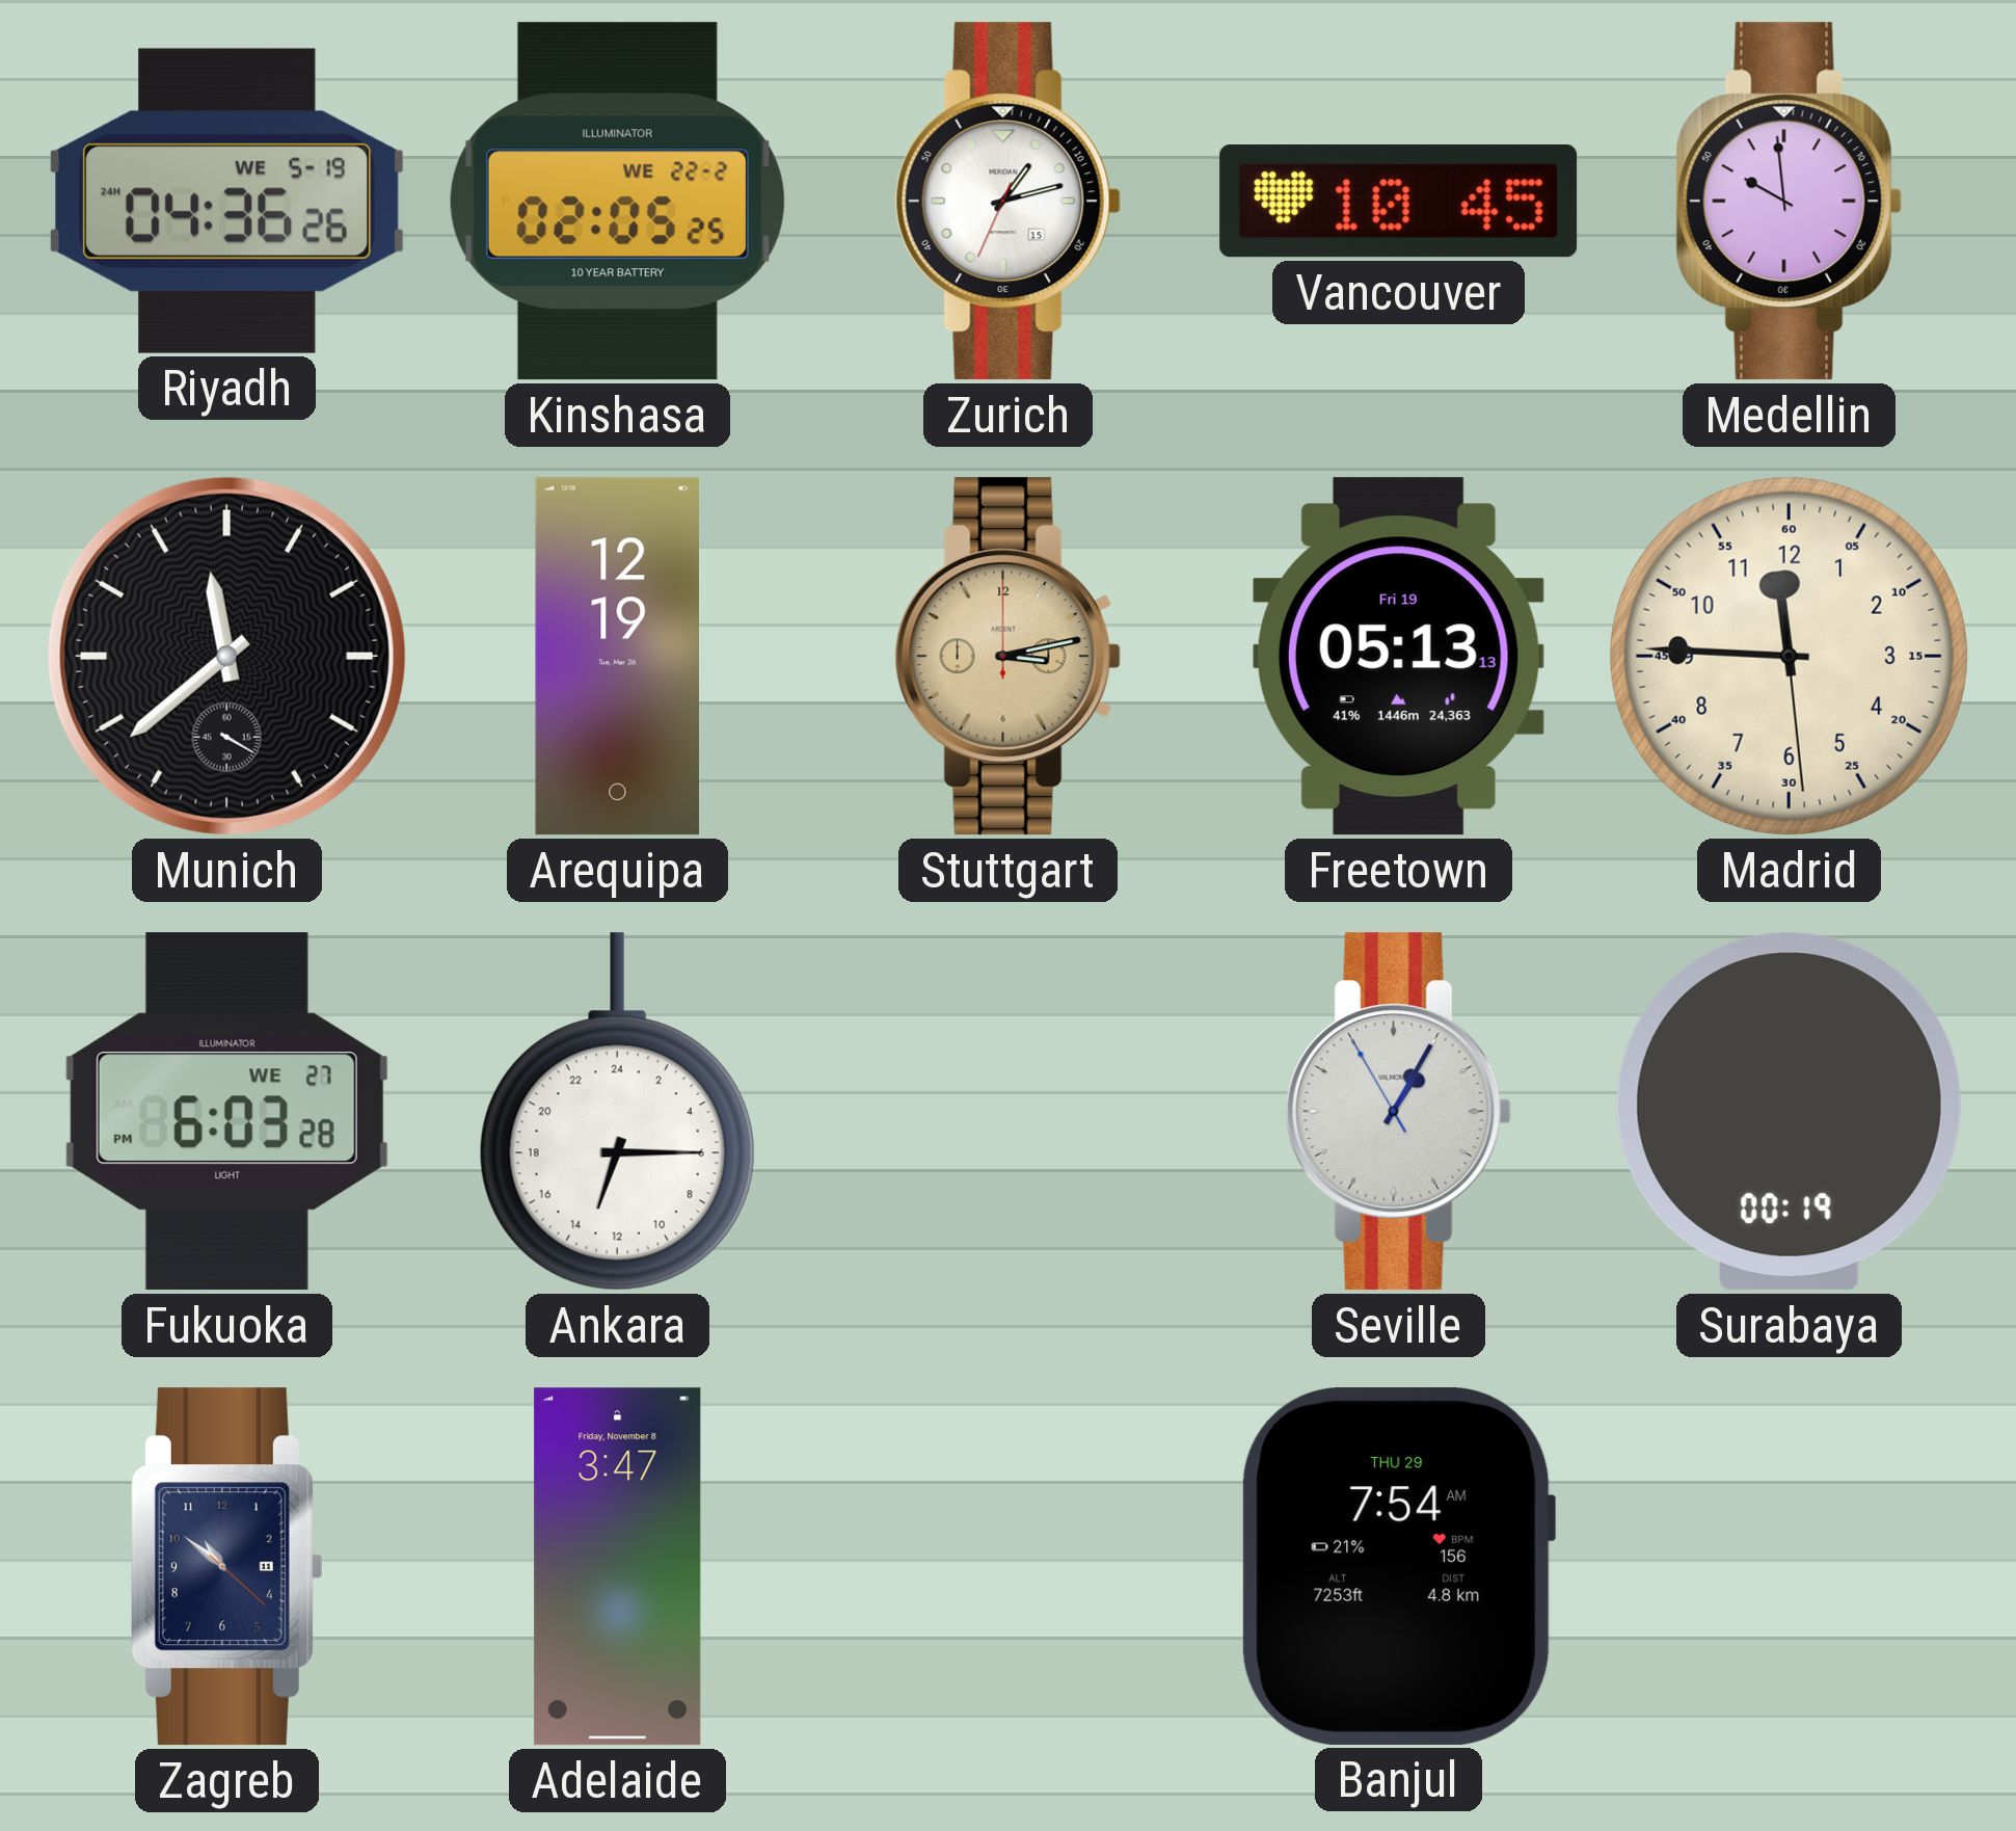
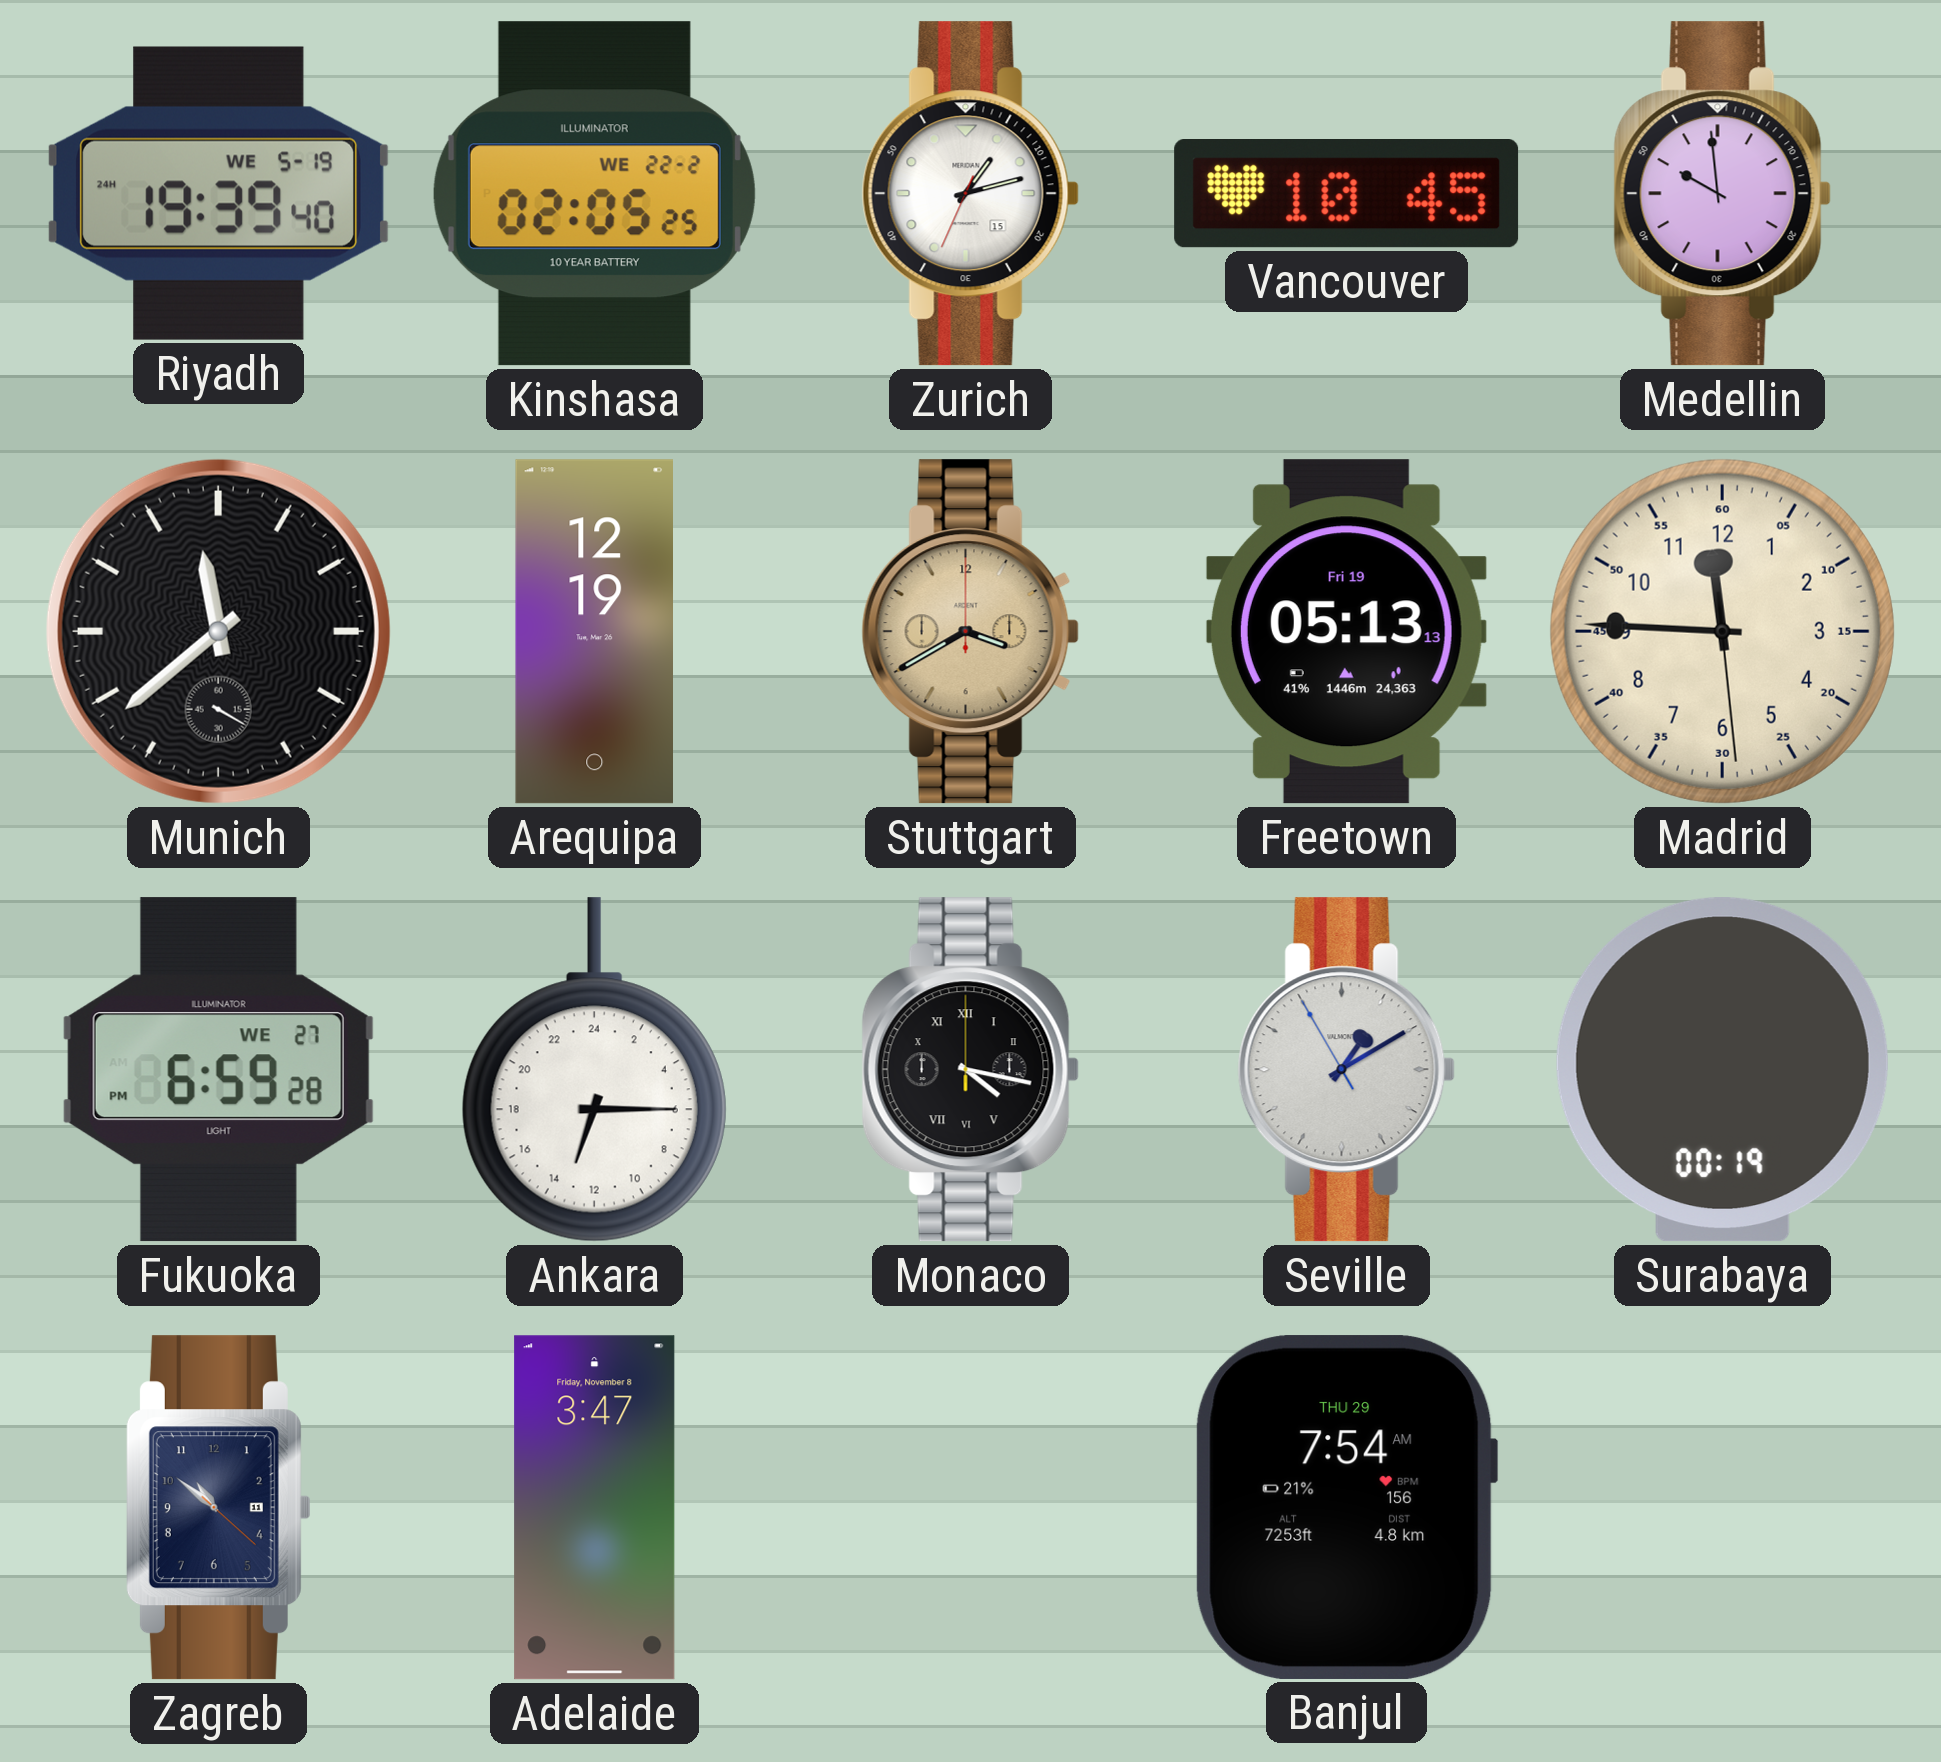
Riyadh: 04:36 -> 19:39
Stuttgart: 3:13 -> 3:40
Fukuoka: 6:03 -> 6:59
Monaco: none -> 4:17
Seville: 1:04 -> 1:09
